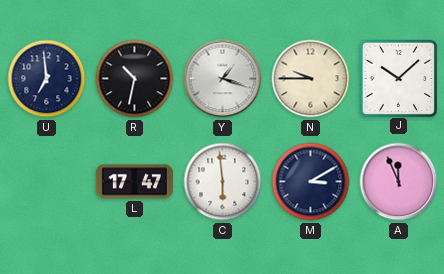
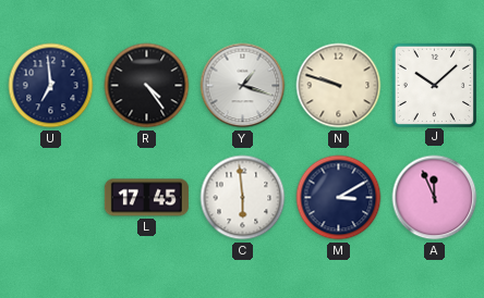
R: 10:32 -> 4:24
N: 9:45 -> 9:48
L: 17:47 -> 17:45
